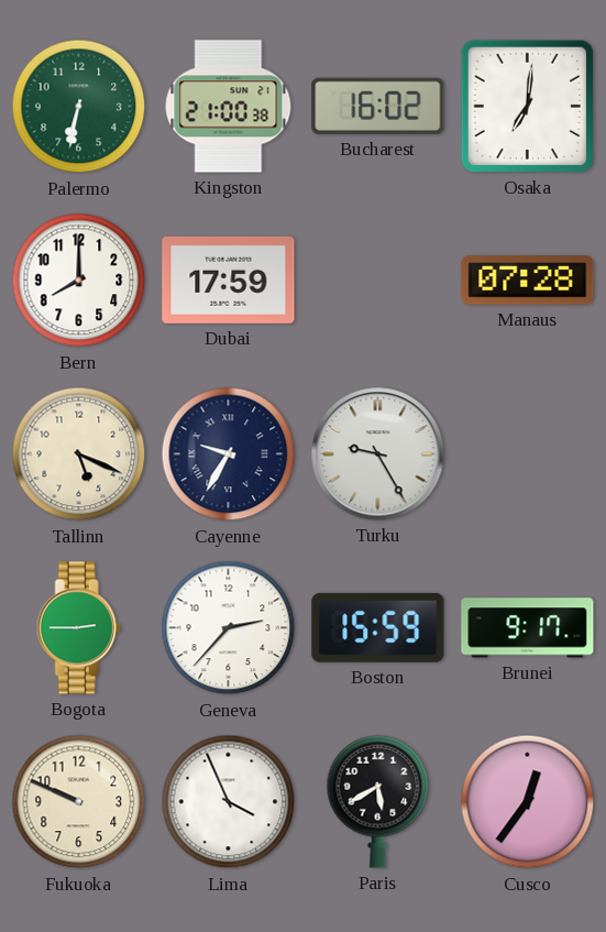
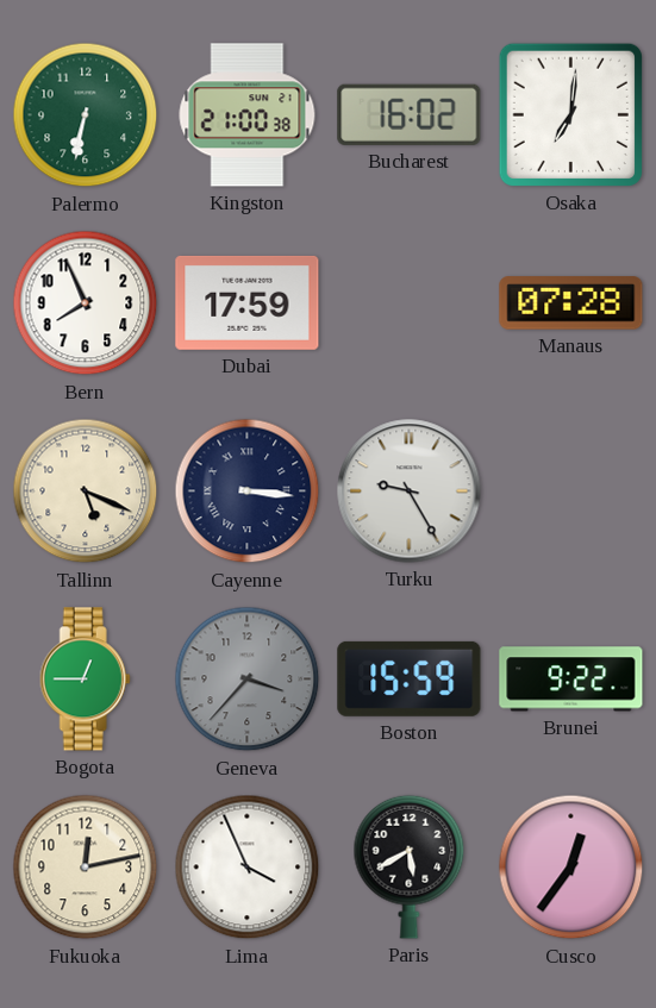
Bern: 8:00 -> 7:56
Cayenne: 9:35 -> 3:16
Bogota: 2:45 -> 12:45
Geneva: 2:37 -> 3:37
Geneva dial: white -> grey
Brunei: 9:17 -> 9:22
Fukuoka: 9:49 -> 12:13
